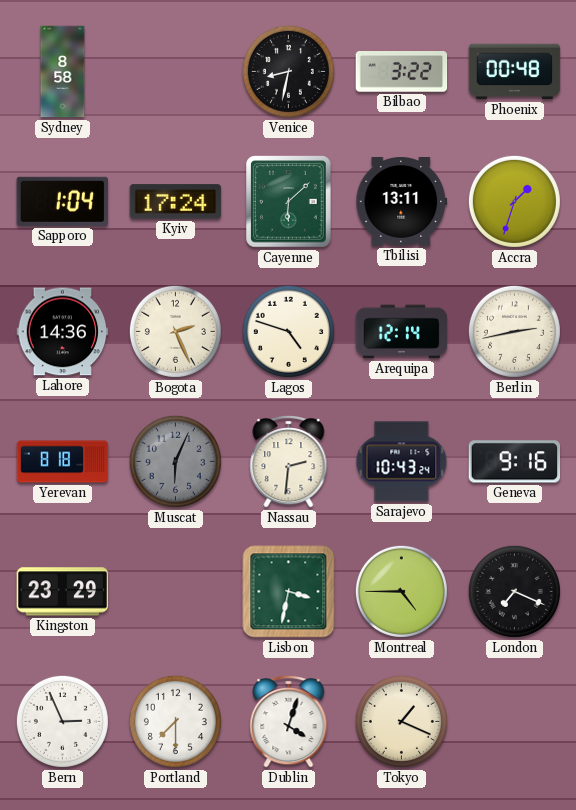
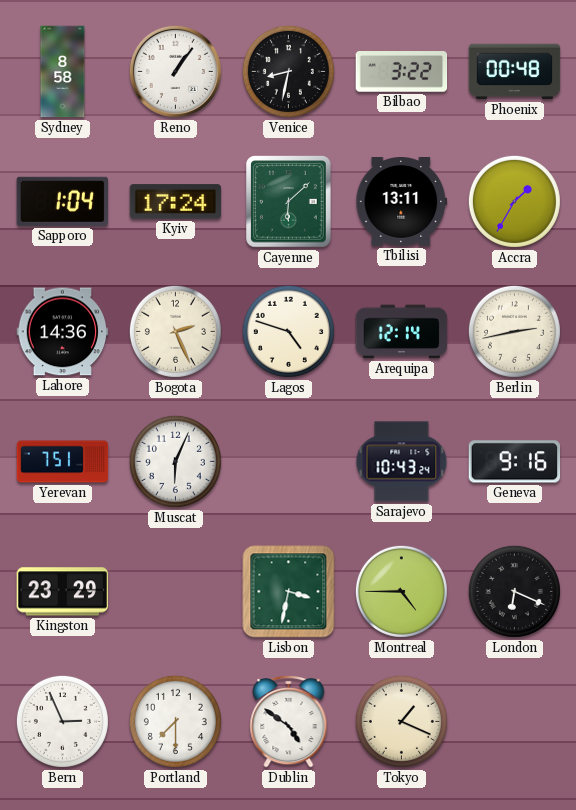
Reno: none -> 1:06
Accra: 1:33 -> 1:35
Yerevan: 8:18 -> 7:51
Muscat dial: grey -> white
Nassau: 2:31 -> none
London: 7:19 -> 6:19
Dublin: 4:03 -> 4:51
